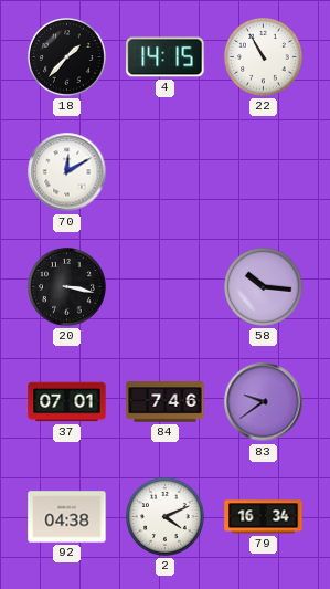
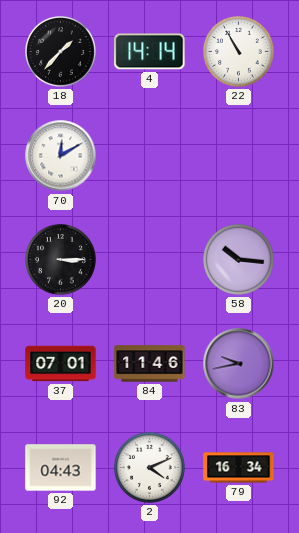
4: 14:15 -> 14:14
20: 3:17 -> 3:15
84: 7:46 -> 11:46
83: 9:39 -> 9:43
92: 04:38 -> 04:43
